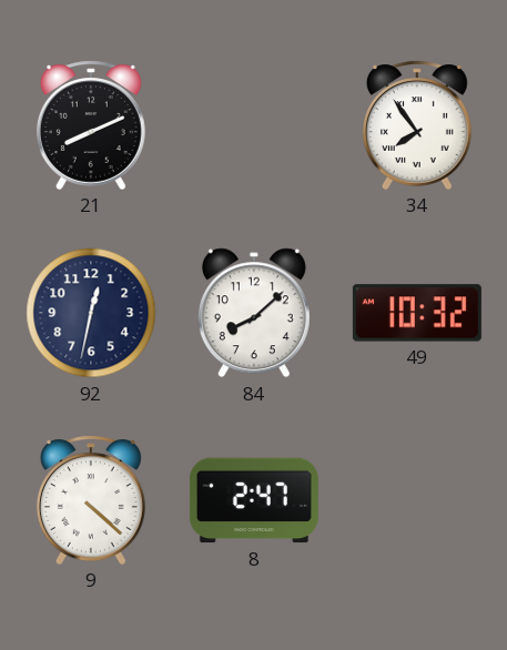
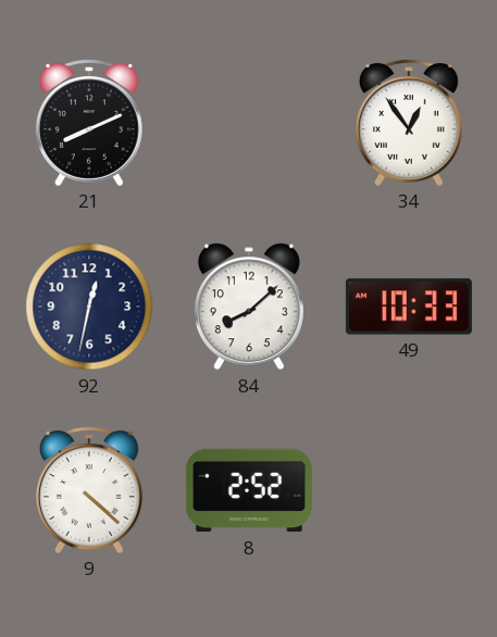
34: 7:54 -> 12:54
49: 10:32 -> 10:33
8: 2:47 -> 2:52
